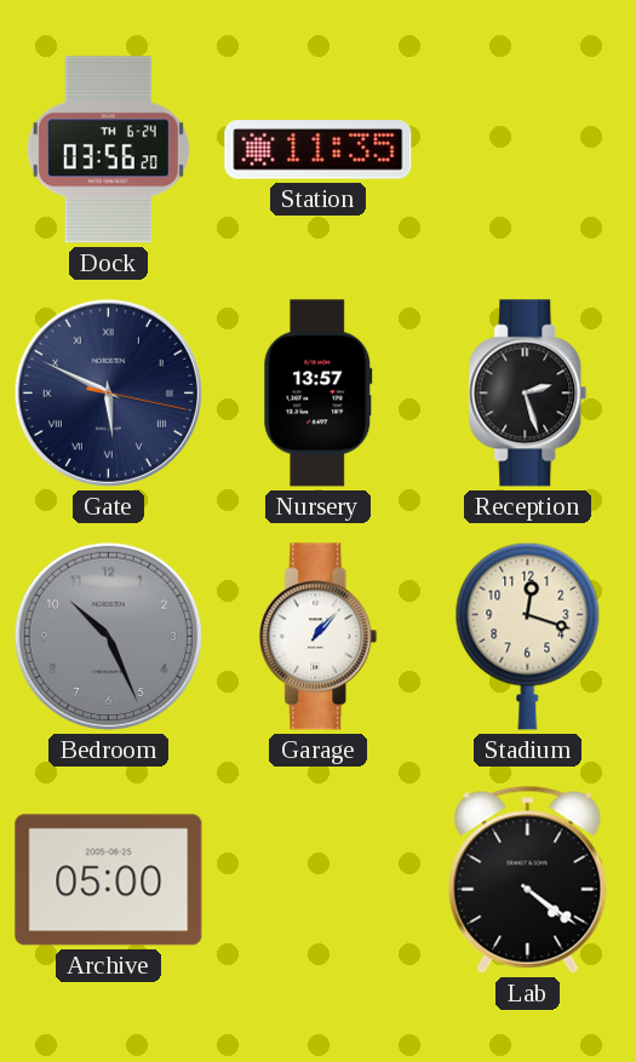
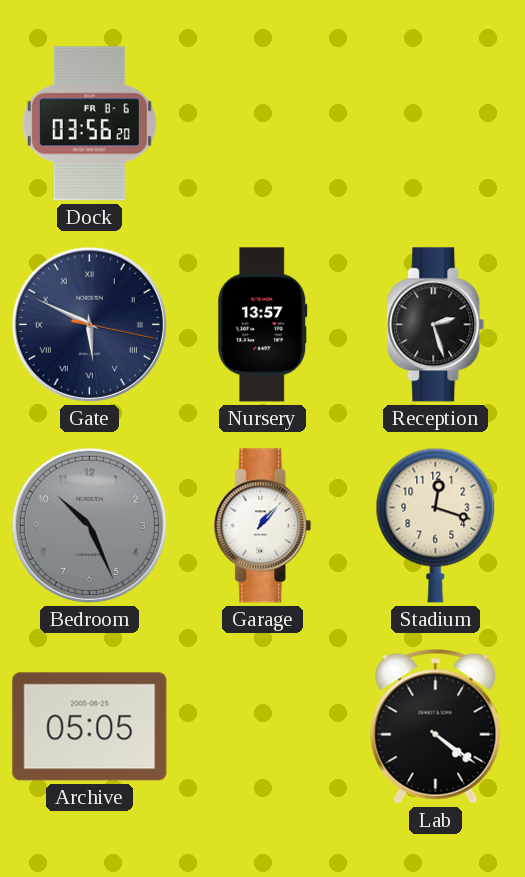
Dock date: TH 6-24 -> FR 8-6
Station: 11:35 -> none
Archive: 05:00 -> 05:05
